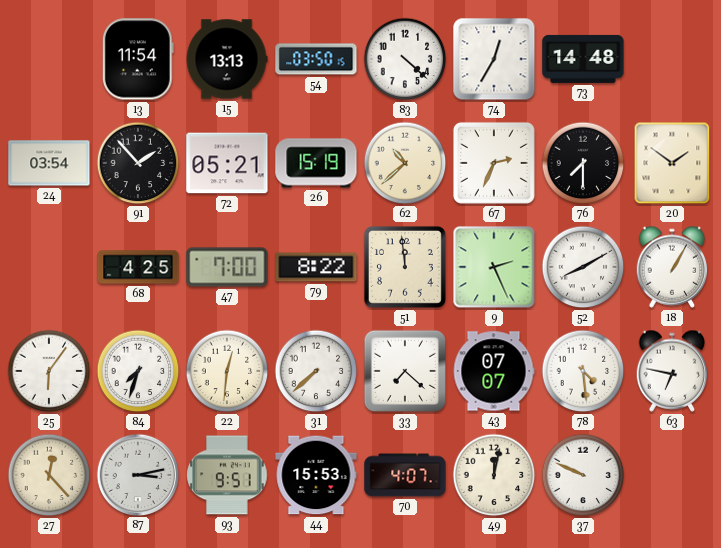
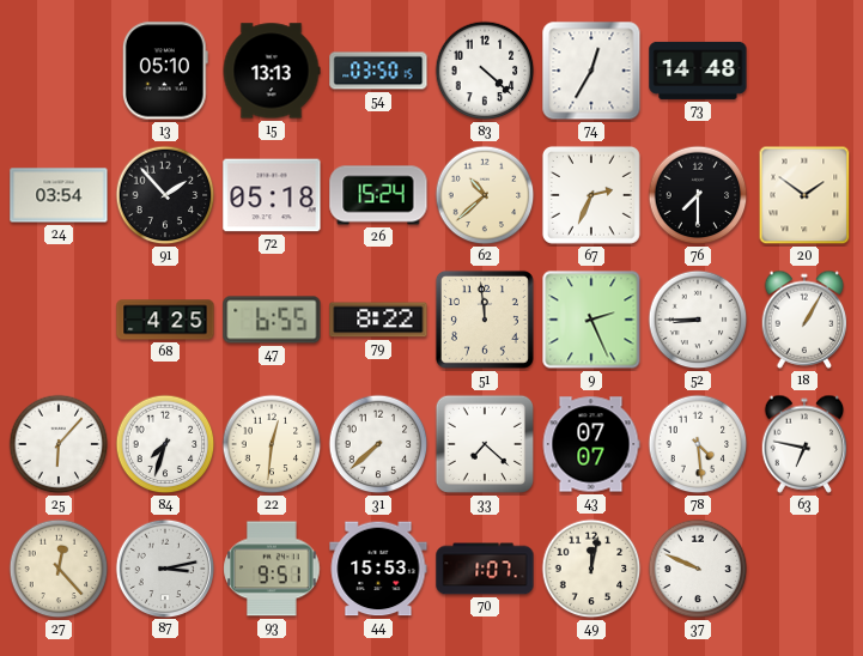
13: 11:54 -> 05:10
72: 05:21 -> 05:18
26: 15:19 -> 15:24
47: 7:00 -> 6:55
52: 8:10 -> 8:45
25: 6:06 -> 6:07
70: 4:07 -> 1:07
